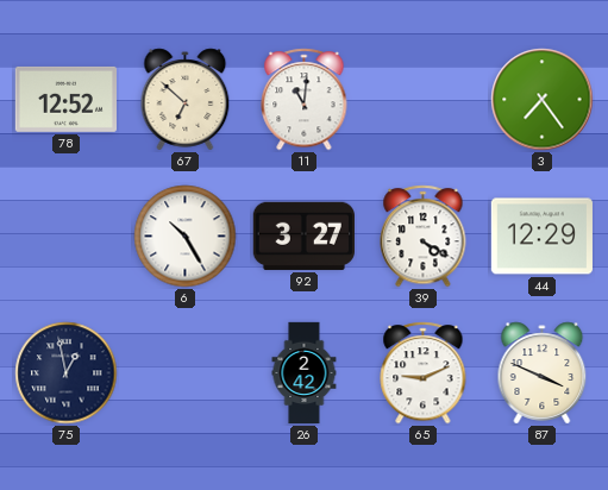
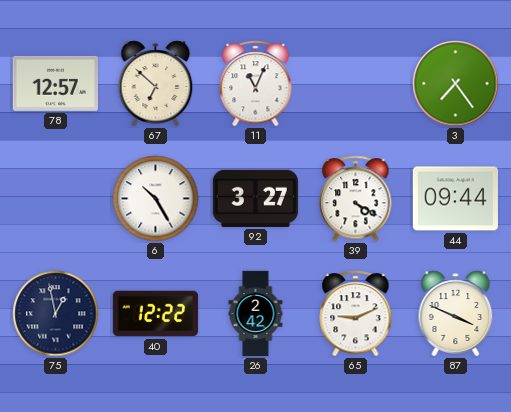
78: 12:52 -> 12:57
11: 11:01 -> 11:04
44: 12:29 -> 09:44
40: none -> 12:22
